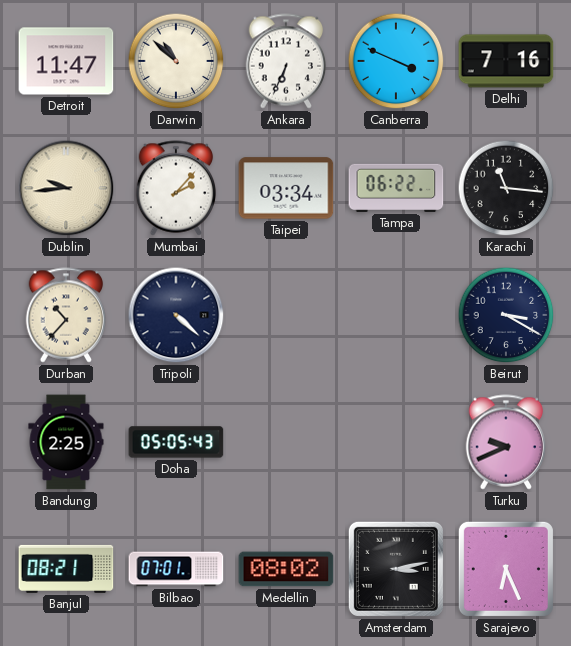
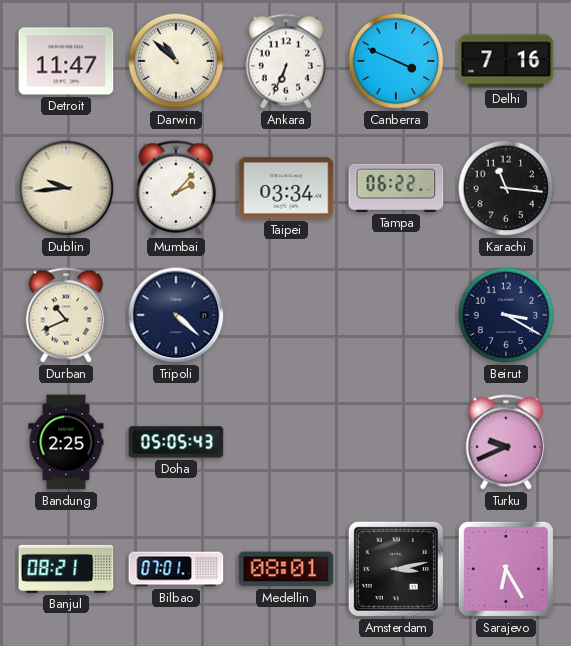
Durban: 10:37 -> 10:41
Medellin: 08:02 -> 08:01
Sarajevo: 6:26 -> 6:25
